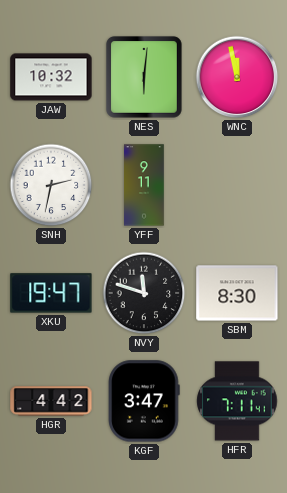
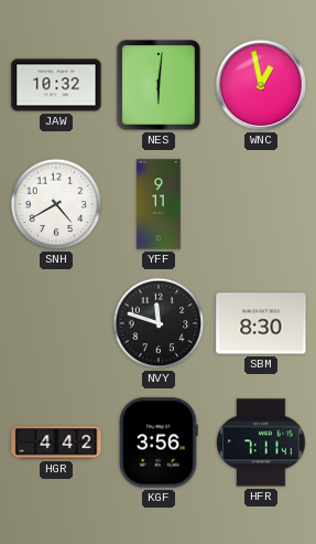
WNC: 11:58 -> 12:58
SNH: 2:32 -> 4:40
XKU: 19:47 -> none
KGF: 3:47 -> 3:56
